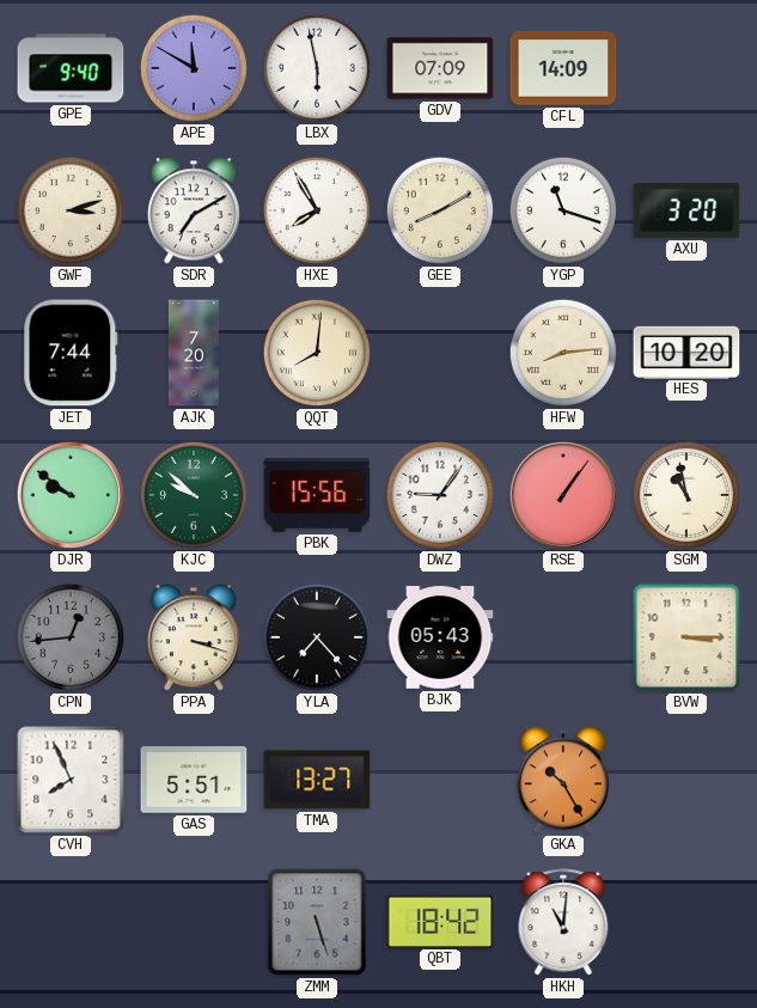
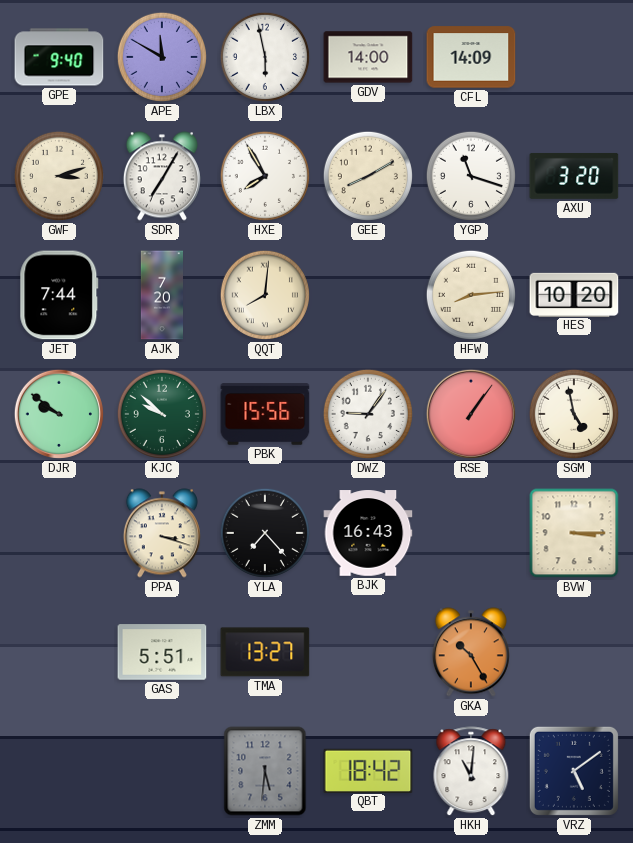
GDV: 07:09 -> 14:00
SDR: 7:10 -> 7:05
SGM: 10:58 -> 4:58
CPN: 12:44 -> none
BJK: 05:43 -> 16:43
CVH: 7:56 -> none
ZMM: 5:27 -> 5:31
VRZ: none -> 5:09
